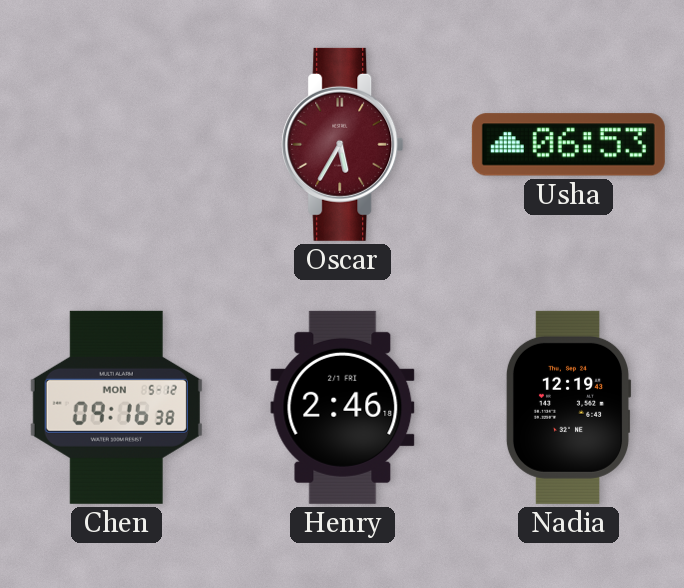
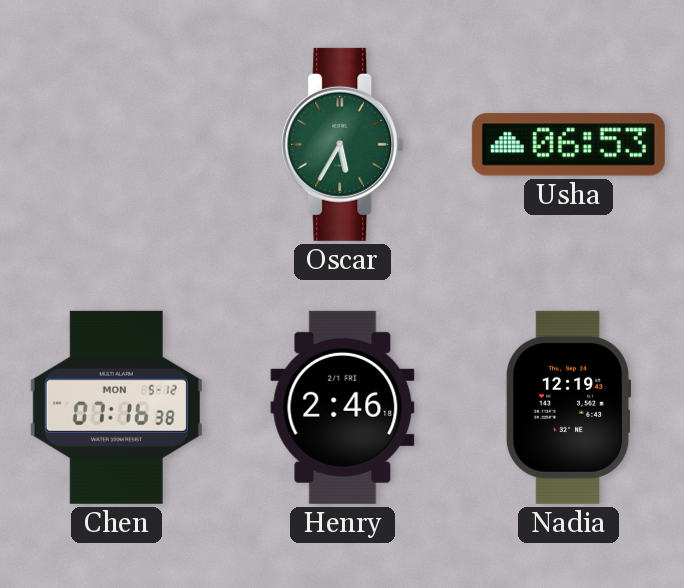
Oscar dial: burgundy -> green
Chen: 09:16 -> 07:16
